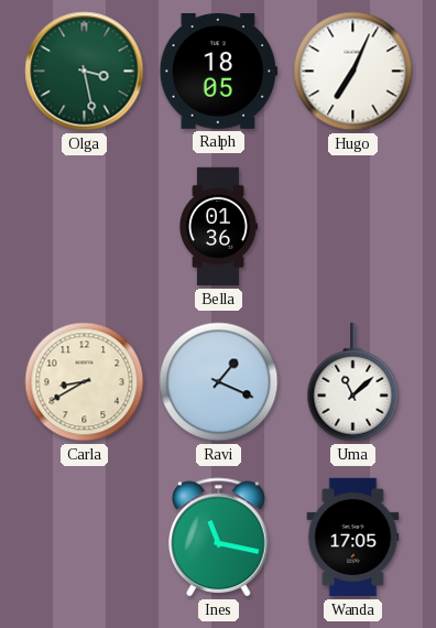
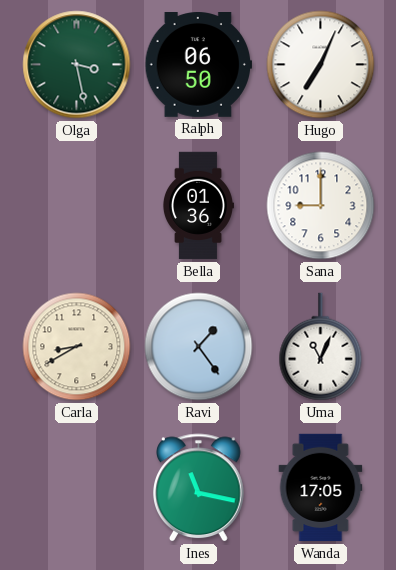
Ralph: 18:05 -> 06:50
Sana: none -> 9:00
Ravi: 1:19 -> 1:24
Uma: 11:08 -> 11:04
